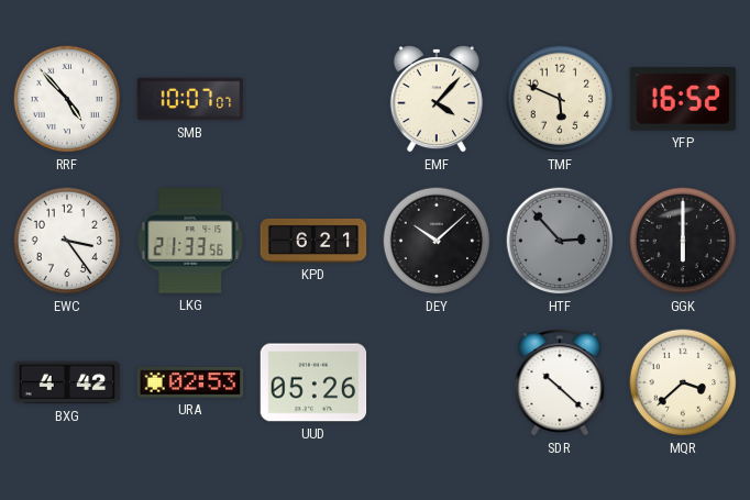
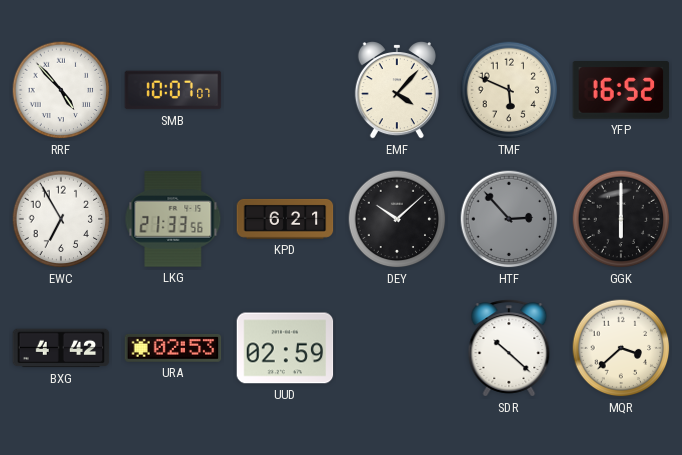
EWC: 3:24 -> 6:55
UUD: 05:26 -> 02:59
